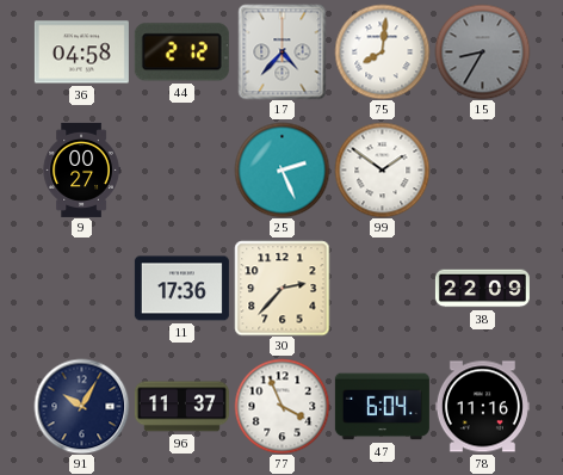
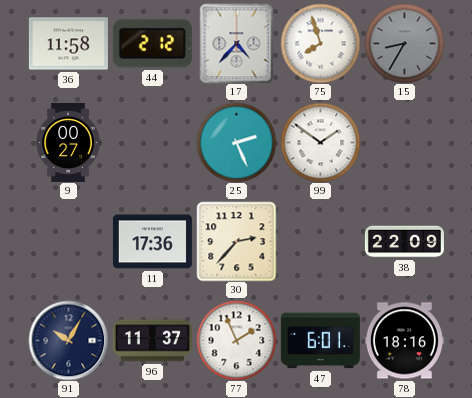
36: 04:58 -> 11:58
75: 8:01 -> 7:57
77: 3:56 -> 1:56
47: 6:04 -> 6:01
78: 11:16 -> 18:16
